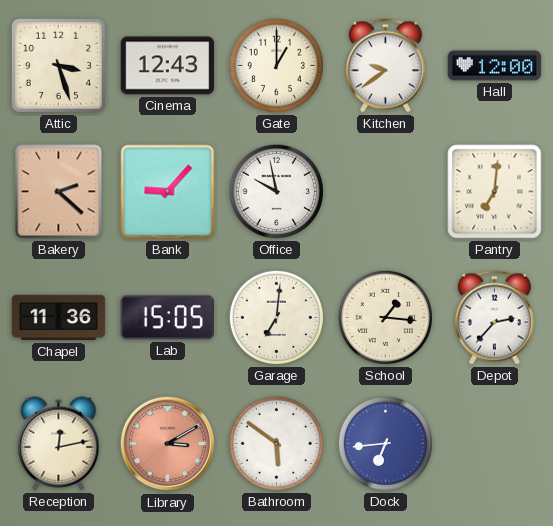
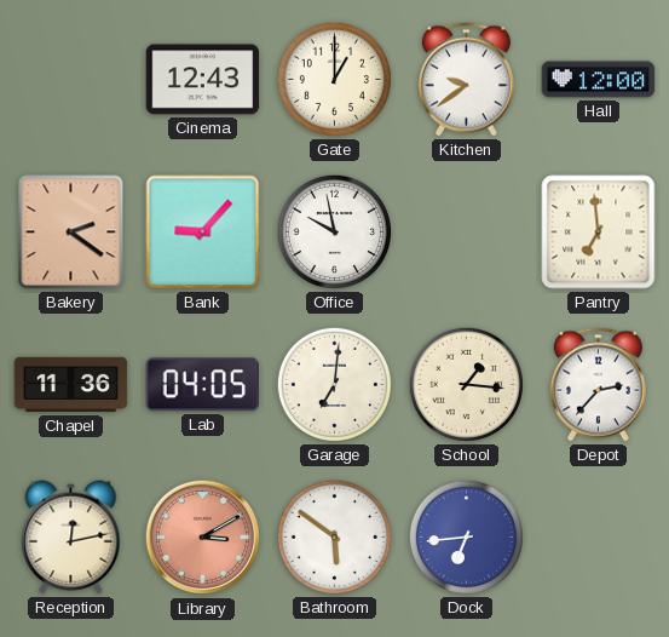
Attic: 3:27 -> none
Bakery: 2:22 -> 2:21
Pantry: 7:01 -> 6:59
Lab: 15:05 -> 04:05
